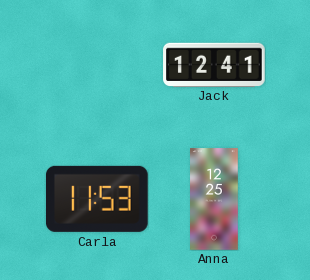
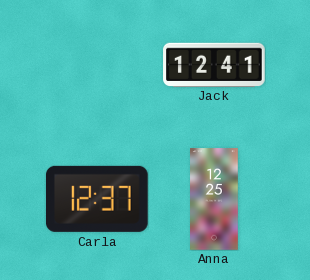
Carla: 11:53 -> 12:37
